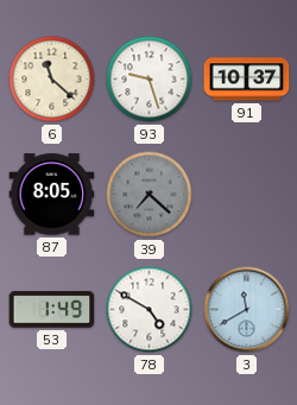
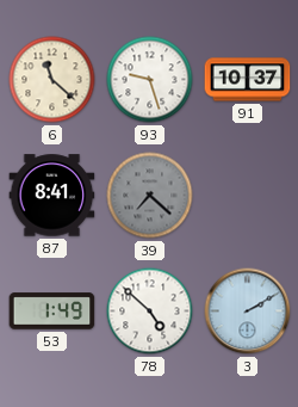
87: 8:05 -> 8:41
78: 4:50 -> 4:52
3: 11:40 -> 2:10
